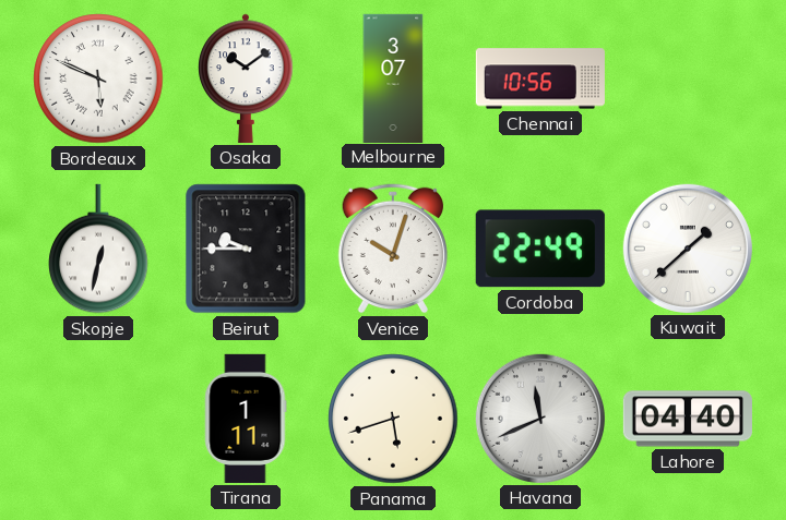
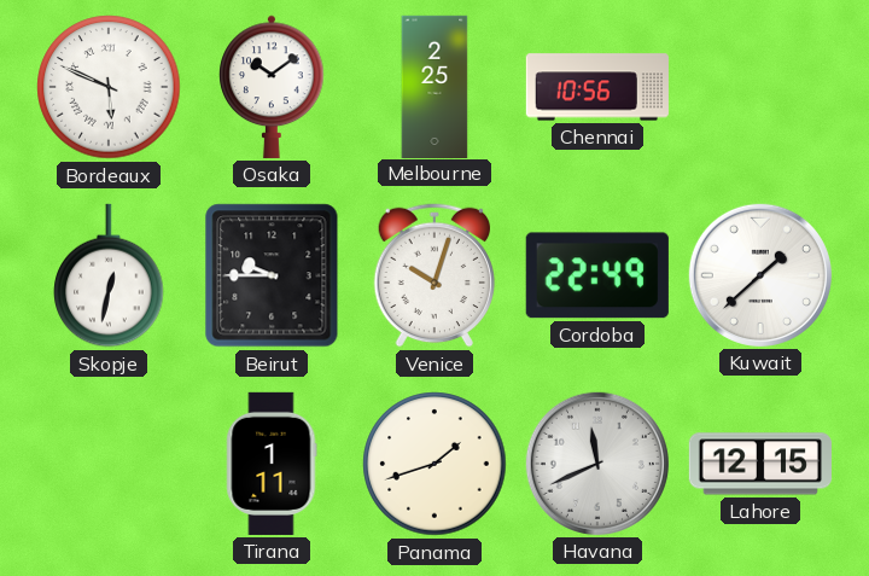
Melbourne: 3:07 -> 2:25
Panama: 5:42 -> 1:42
Lahore: 04:40 -> 12:15
